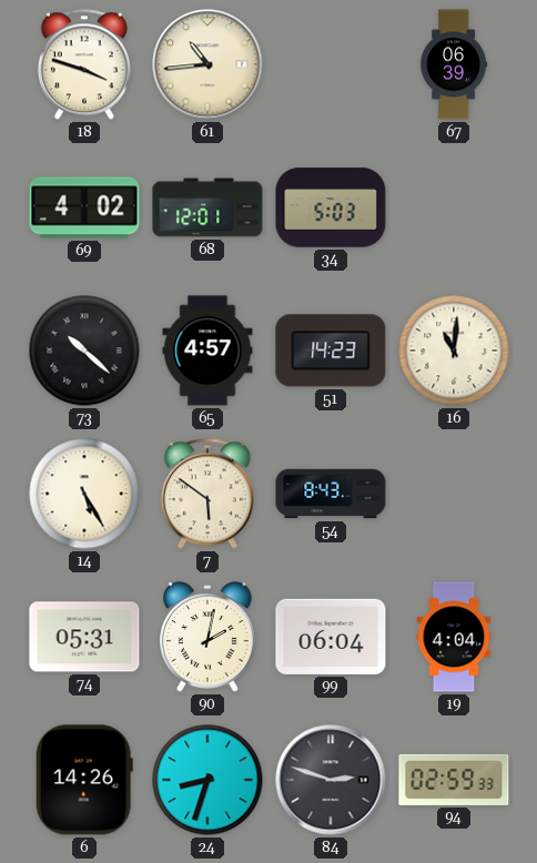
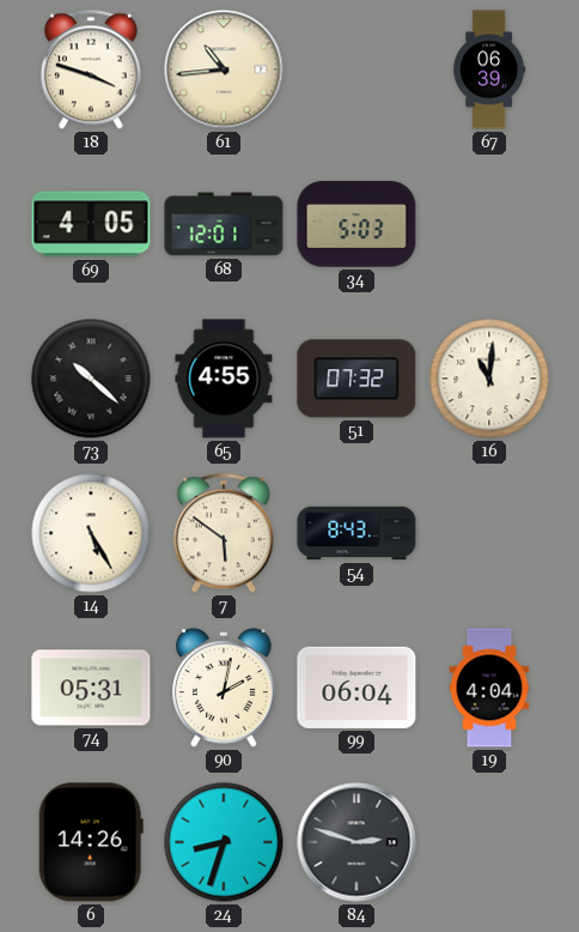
69: 4:02 -> 4:05
65: 4:57 -> 4:55
51: 14:23 -> 07:32
94: 02:59 -> none
